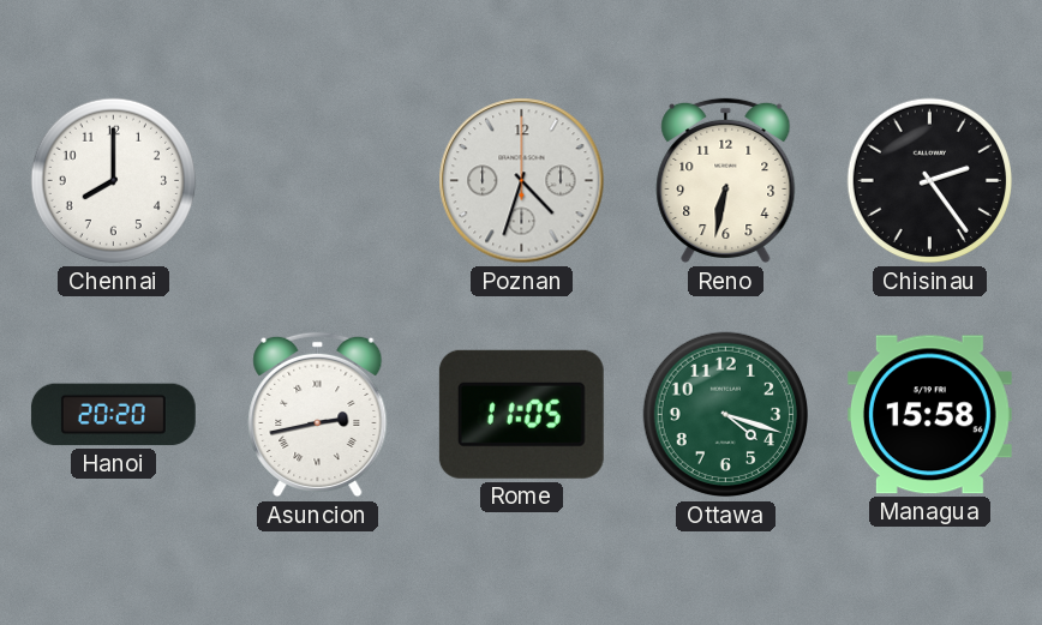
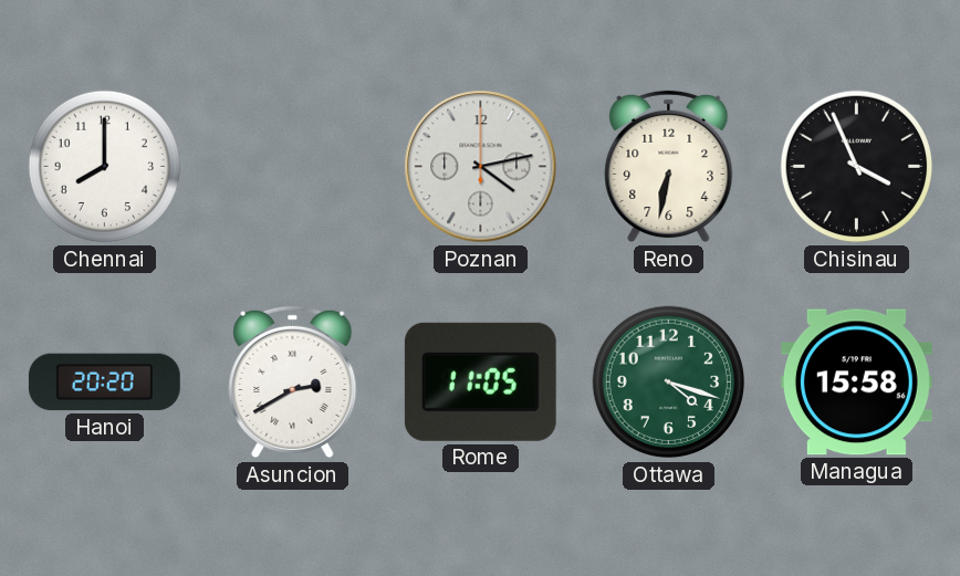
Poznan: 4:33 -> 4:13
Chisinau: 2:24 -> 3:56
Asuncion: 2:43 -> 2:40
